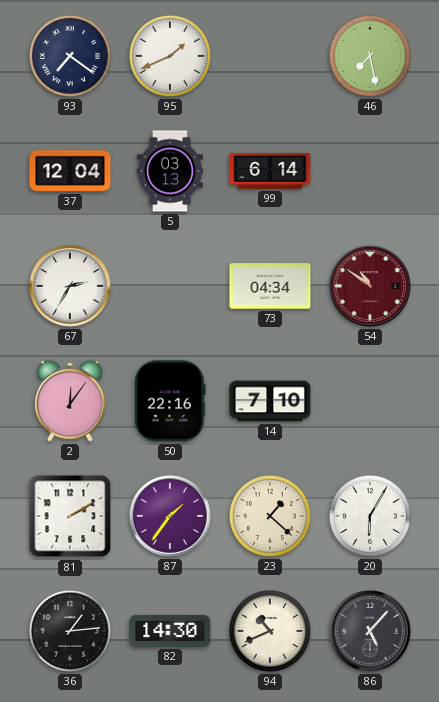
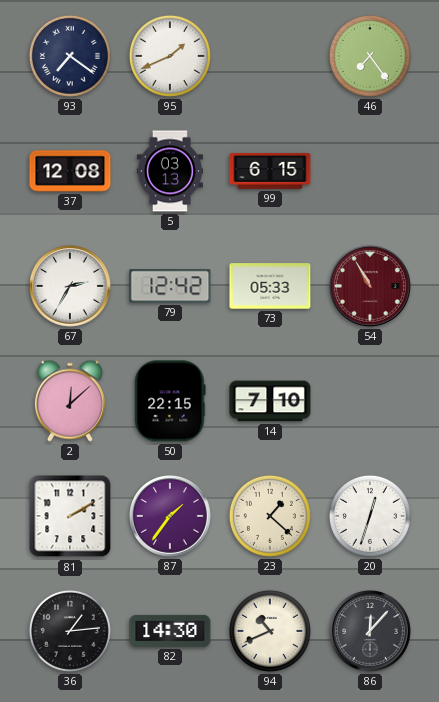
46: 7:28 -> 7:24
37: 12:04 -> 12:08
99: 6:14 -> 6:15
79: none -> 12:42
73: 04:34 -> 05:33
54: 10:51 -> 10:55
2: 12:06 -> 12:08
50: 22:16 -> 22:15
20: 6:05 -> 12:33
86: 5:07 -> 12:07
